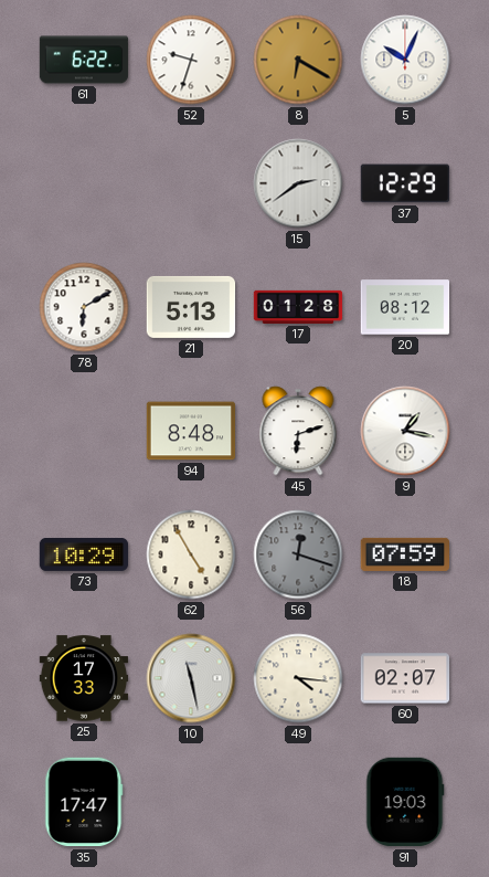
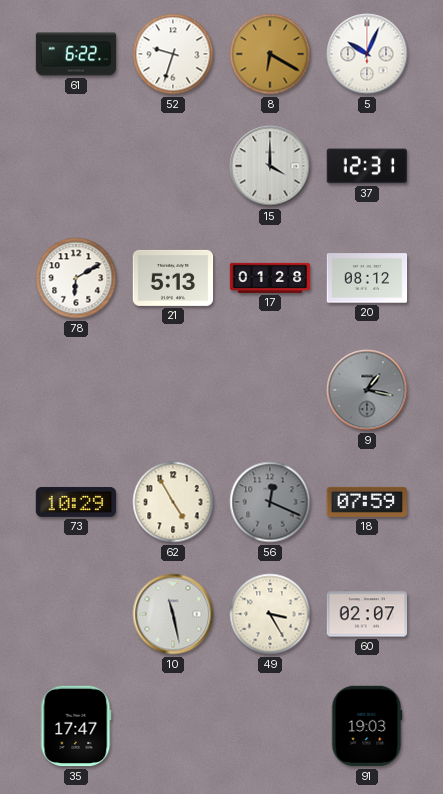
15: 2:39 -> 4:00
37: 12:29 -> 12:31
94: 8:48 -> none
45: 6:12 -> none
9 dial: white -> grey
56: 12:18 -> 12:19
25: 17:33 -> none
49: 4:16 -> 3:25
